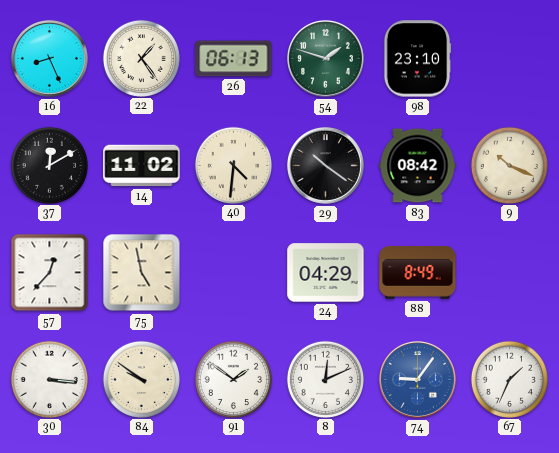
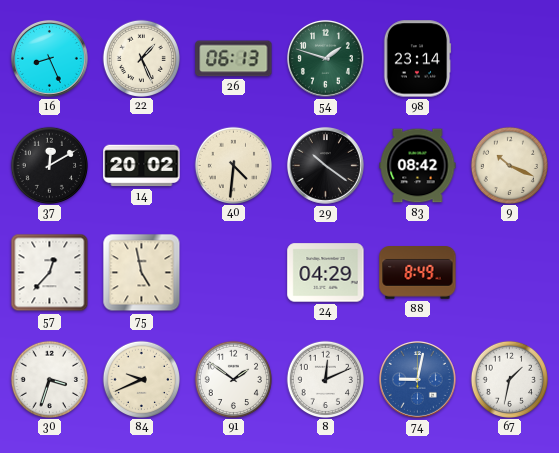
22: 1:24 -> 1:26
98: 23:10 -> 23:14
14: 11:02 -> 20:02
30: 3:16 -> 3:33
84: 9:51 -> 9:41
74: 9:06 -> 9:02
67: 1:34 -> 1:32
